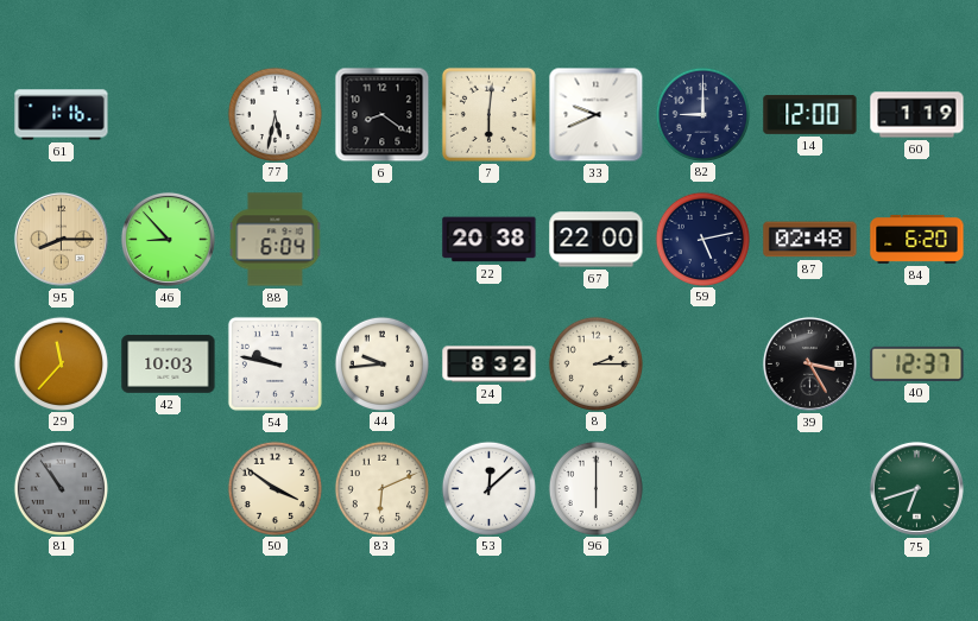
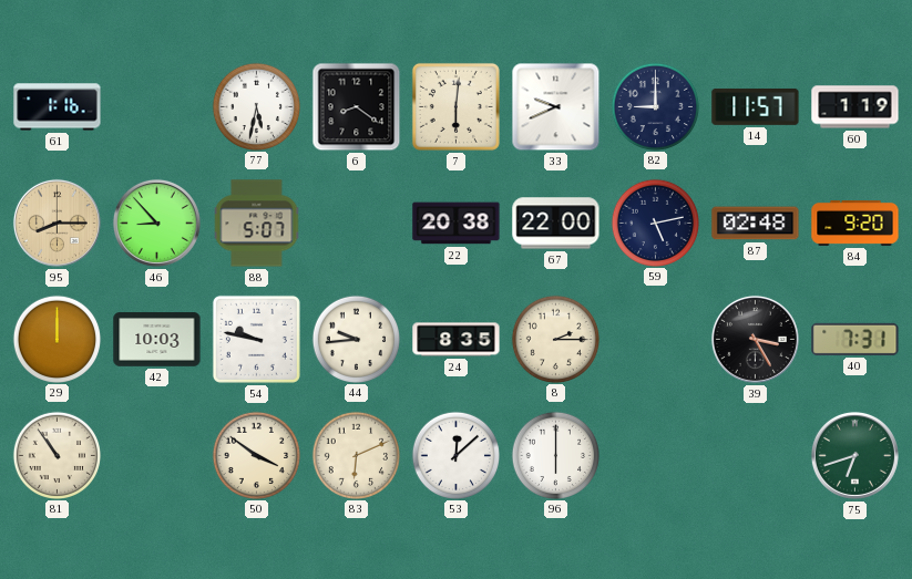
14: 12:00 -> 11:57
88: 6:04 -> 5:07
84: 6:20 -> 9:20
29: 11:37 -> 12:00
24: 8:32 -> 8:35
40: 12:37 -> 7:31
81 dial: grey -> cream
